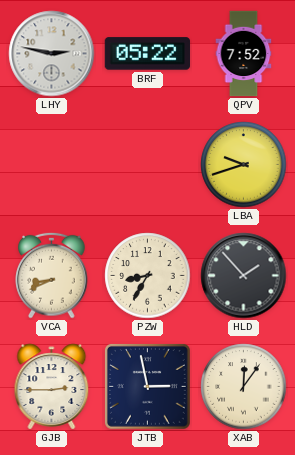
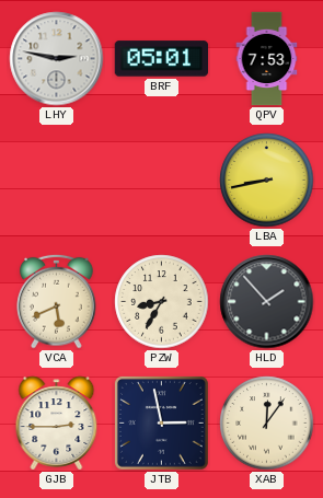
BRF: 05:22 -> 05:01
QPV: 7:52 -> 7:53
LBA: 9:42 -> 8:43
VCA: 8:41 -> 5:41
